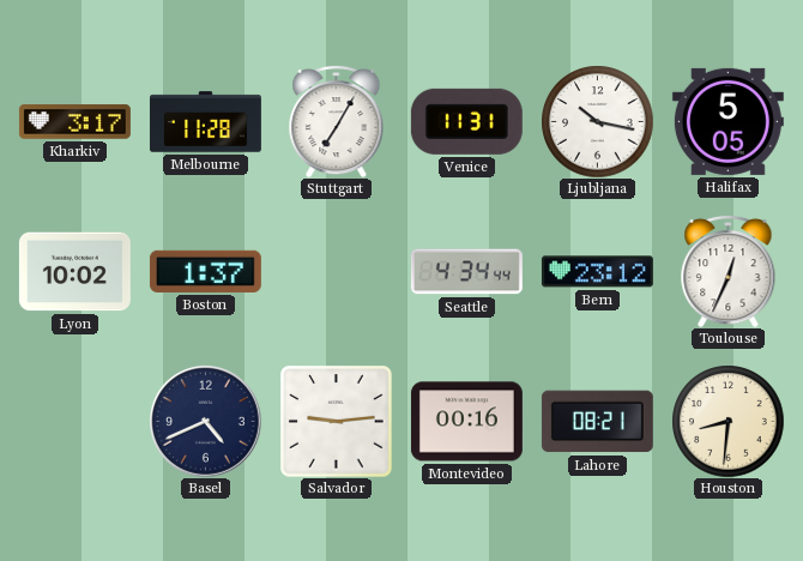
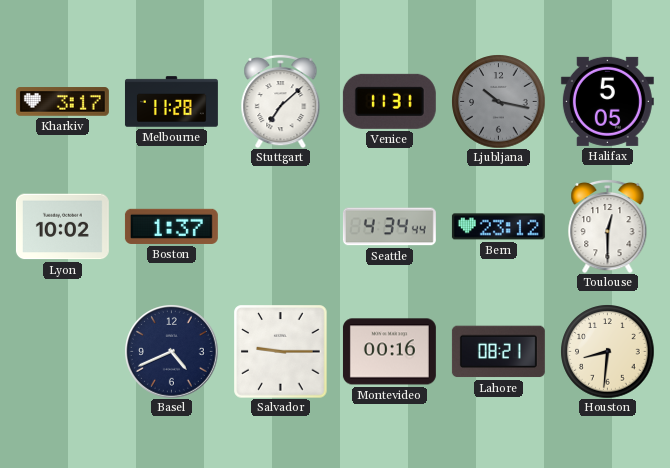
Stuttgart: 7:05 -> 7:08
Ljubljana dial: white -> grey
Toulouse: 12:34 -> 12:30
Salvador: 9:14 -> 9:15
